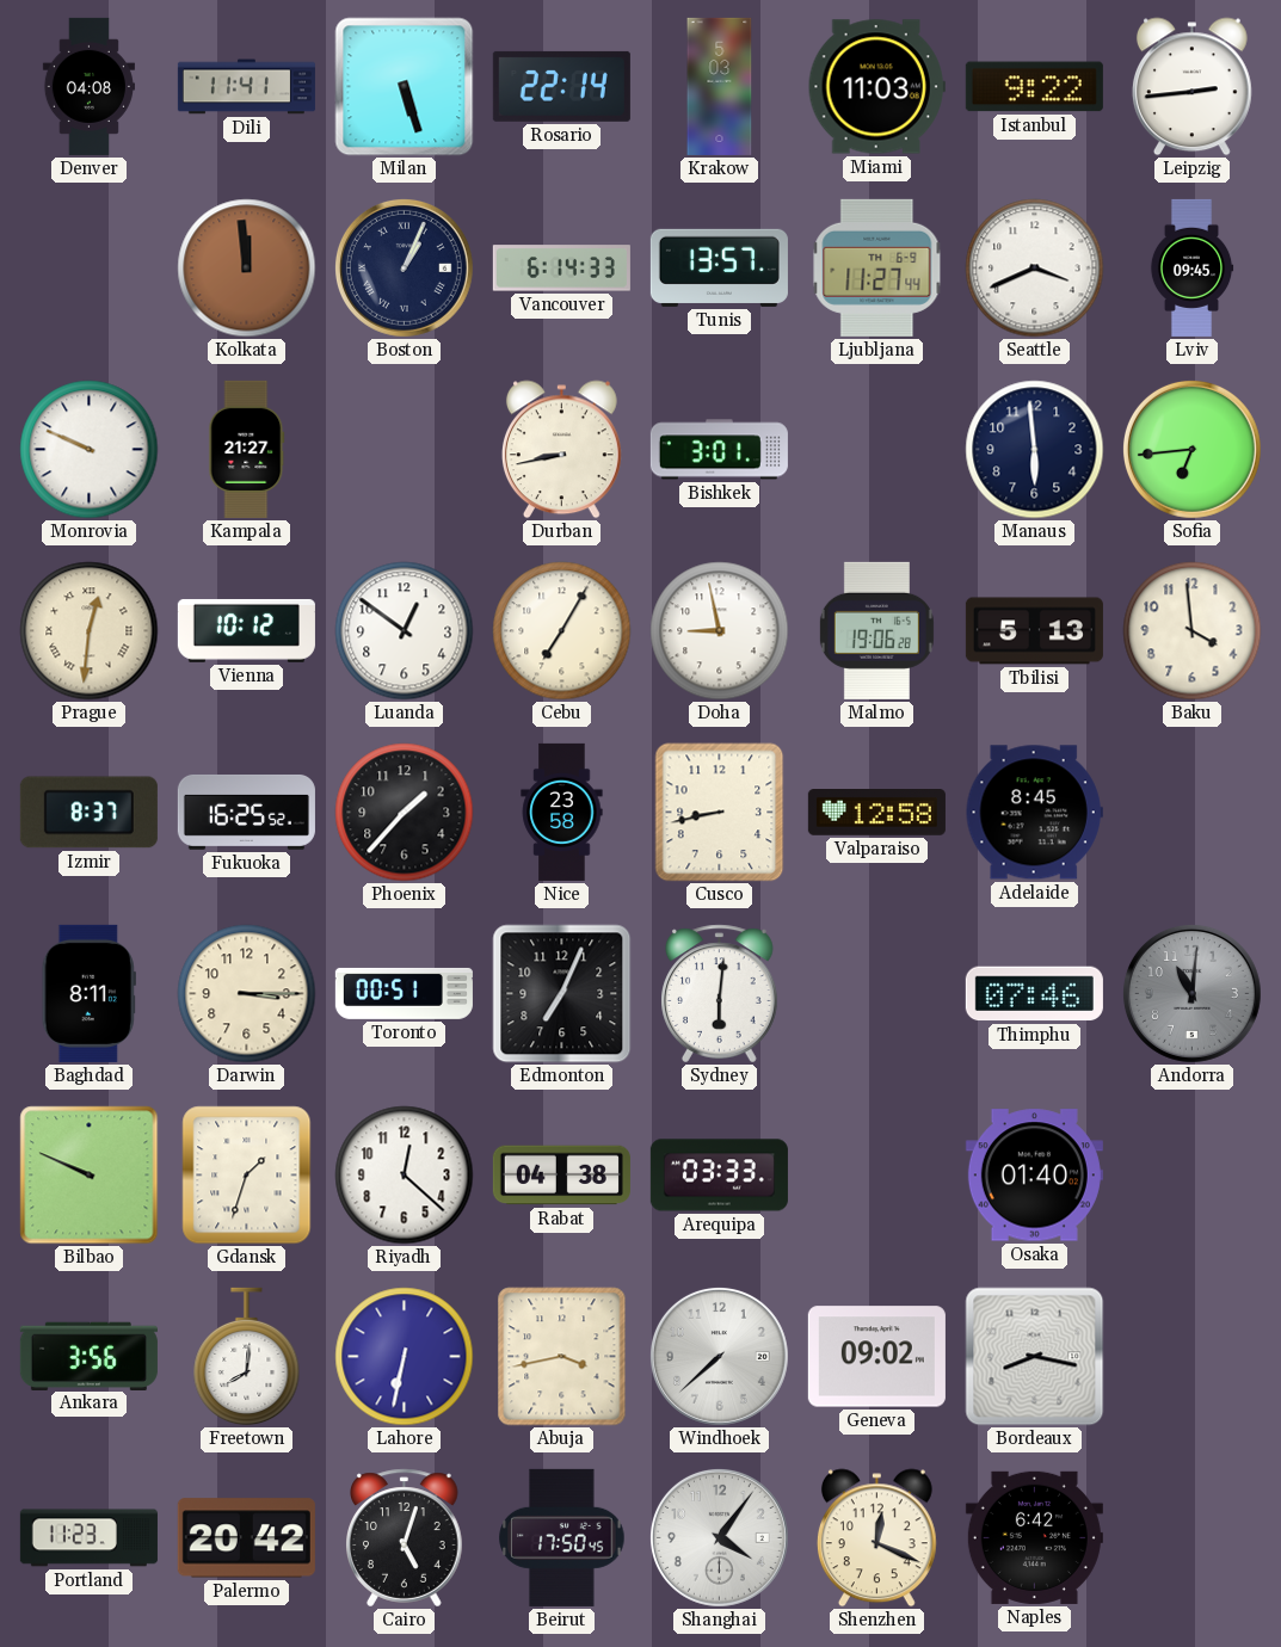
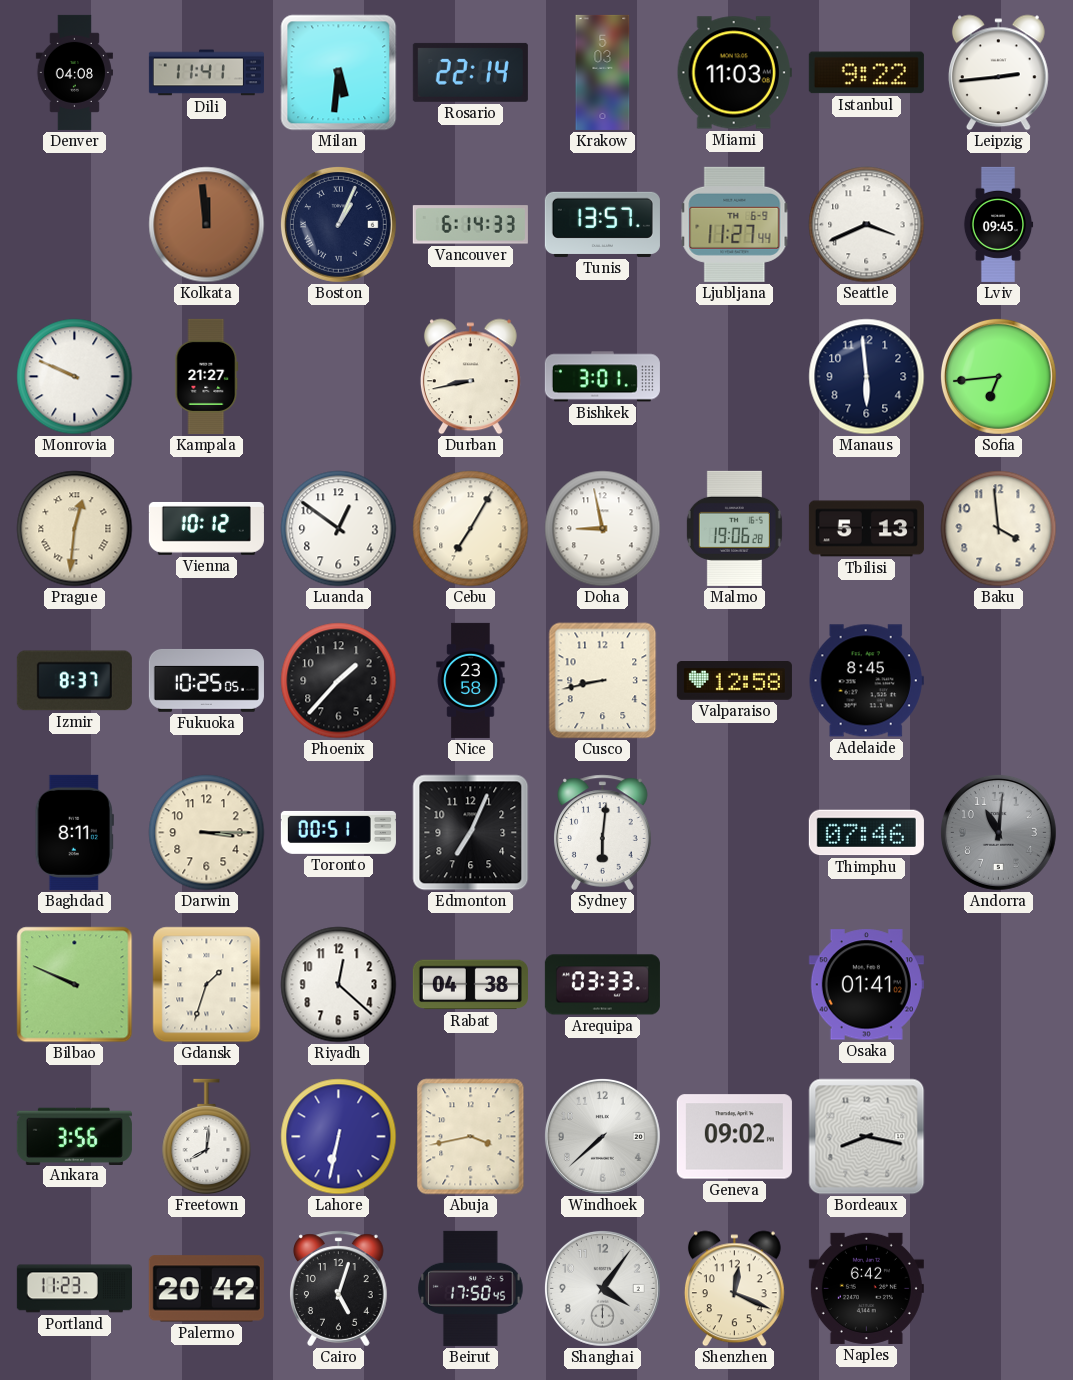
Milan: 5:27 -> 5:31
Fukuoka: 16:25 -> 10:25
Osaka: 01:40 -> 01:41
